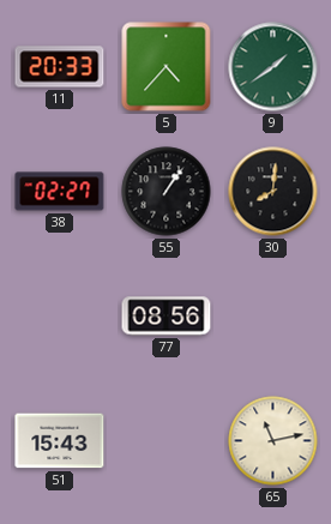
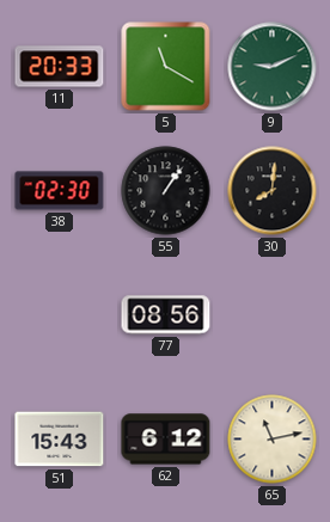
5: 4:37 -> 11:20
9: 1:39 -> 9:11
38: 02:27 -> 02:30
62: none -> 6:12
